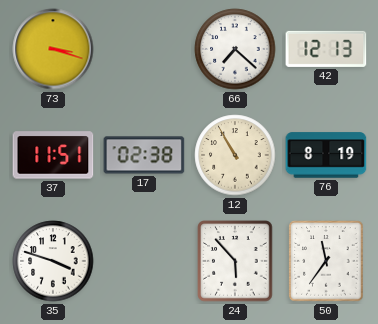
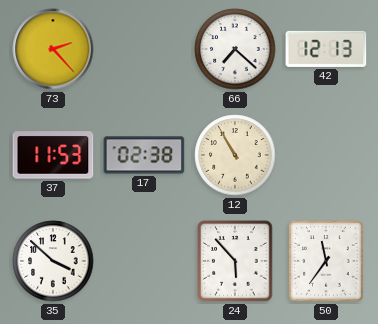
73: 3:18 -> 2:23
37: 11:51 -> 11:53
76: 8:19 -> none
35: 3:48 -> 3:52
